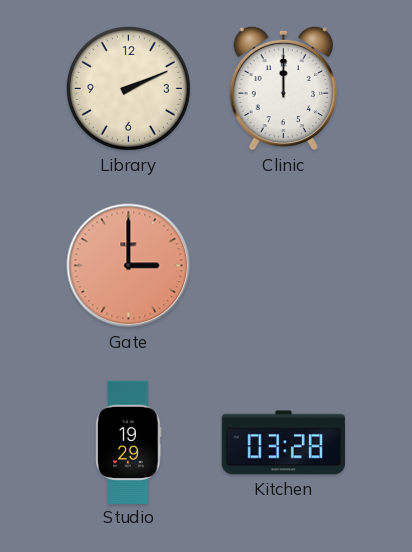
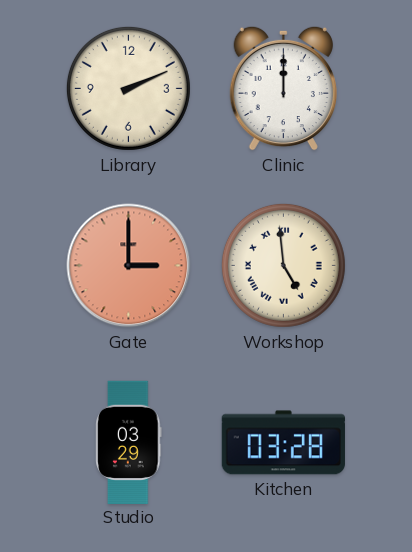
Workshop: none -> 4:59
Studio: 19:29 -> 03:29
